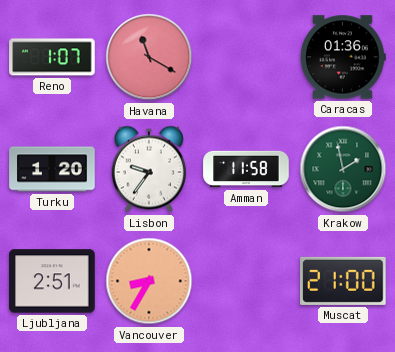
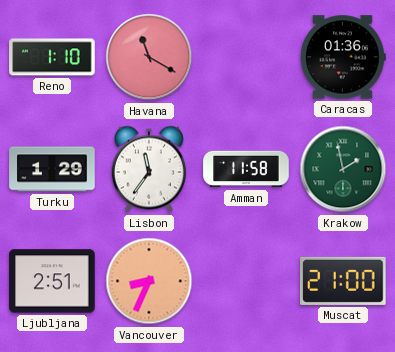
Reno: 1:07 -> 1:10
Turku: 1:20 -> 1:29
Lisbon: 9:36 -> 11:36
Vancouver: 8:35 -> 8:34
